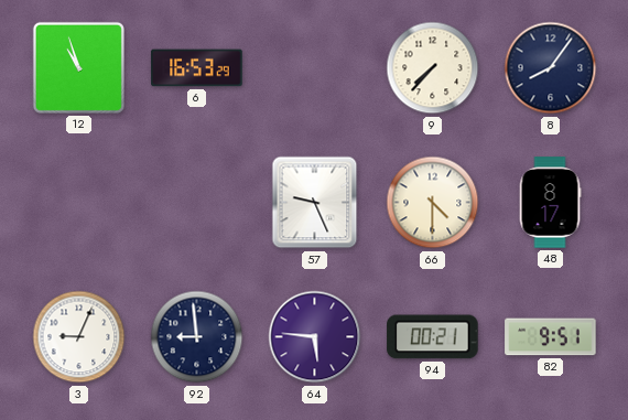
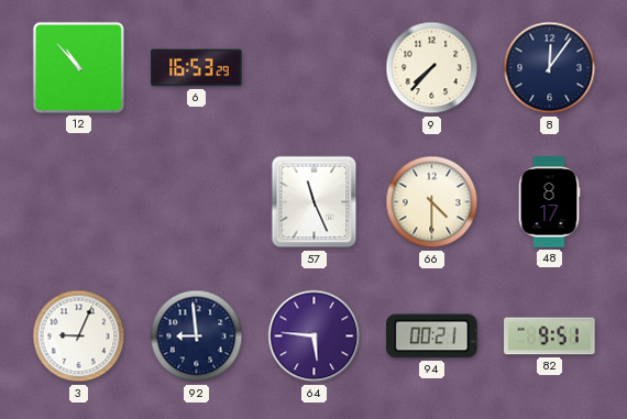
12: 10:57 -> 10:53
8: 8:06 -> 12:06
57: 9:26 -> 11:26
